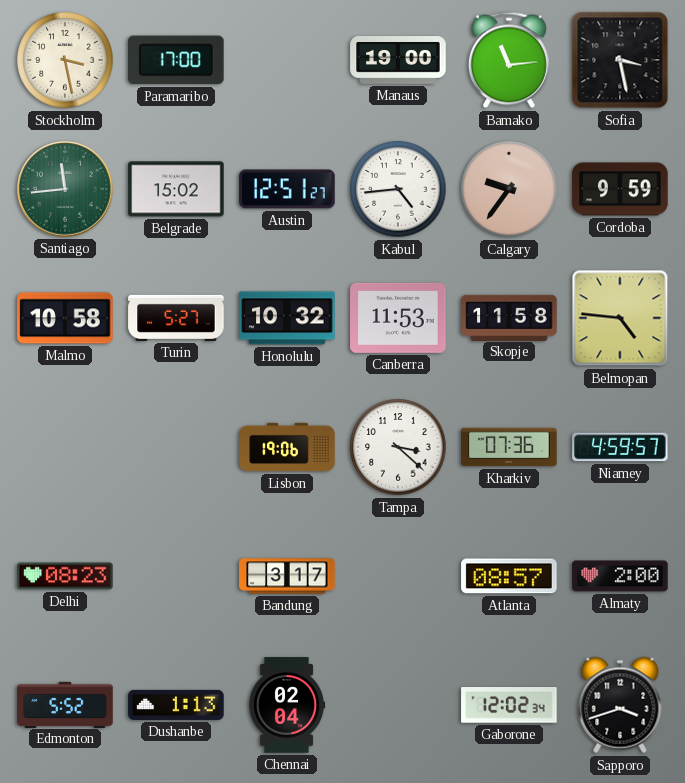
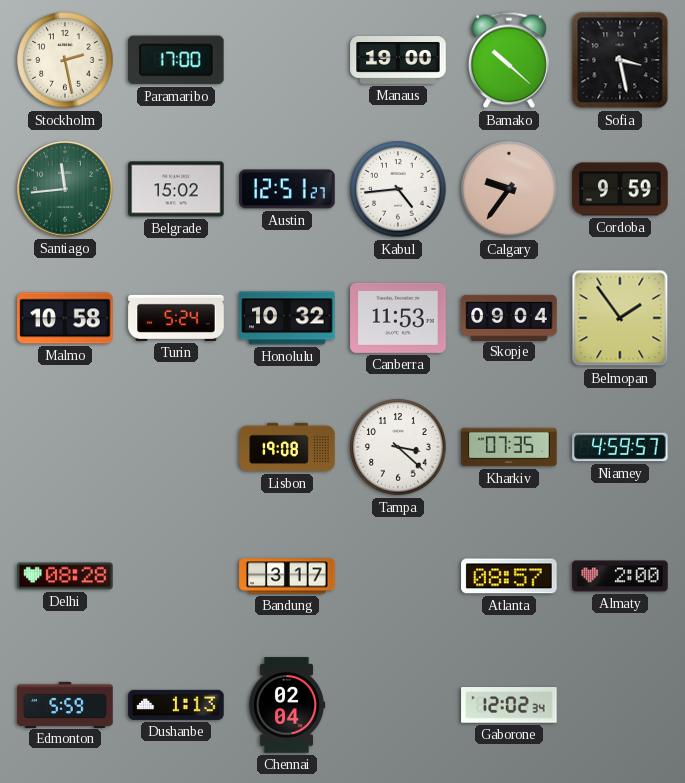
Stockholm: 3:28 -> 2:28
Bamako: 11:14 -> 10:22
Turin: 5:27 -> 5:24
Skopje: 11:58 -> 09:04
Belmopan: 4:46 -> 1:54
Lisbon: 19:06 -> 19:08
Kharkiv: 07:36 -> 07:35
Delhi: 08:23 -> 08:28
Edmonton: 5:52 -> 5:59
Sapporo: 3:42 -> none
